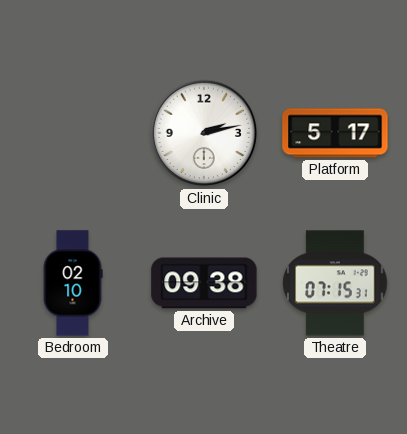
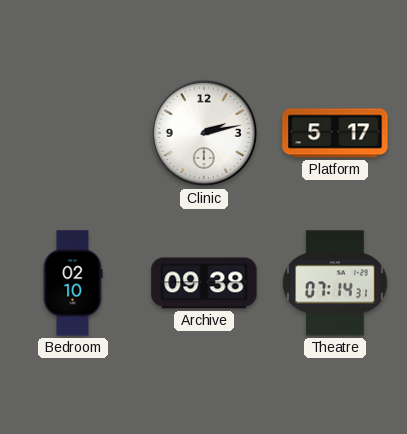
Theatre: 07:15 -> 07:14
